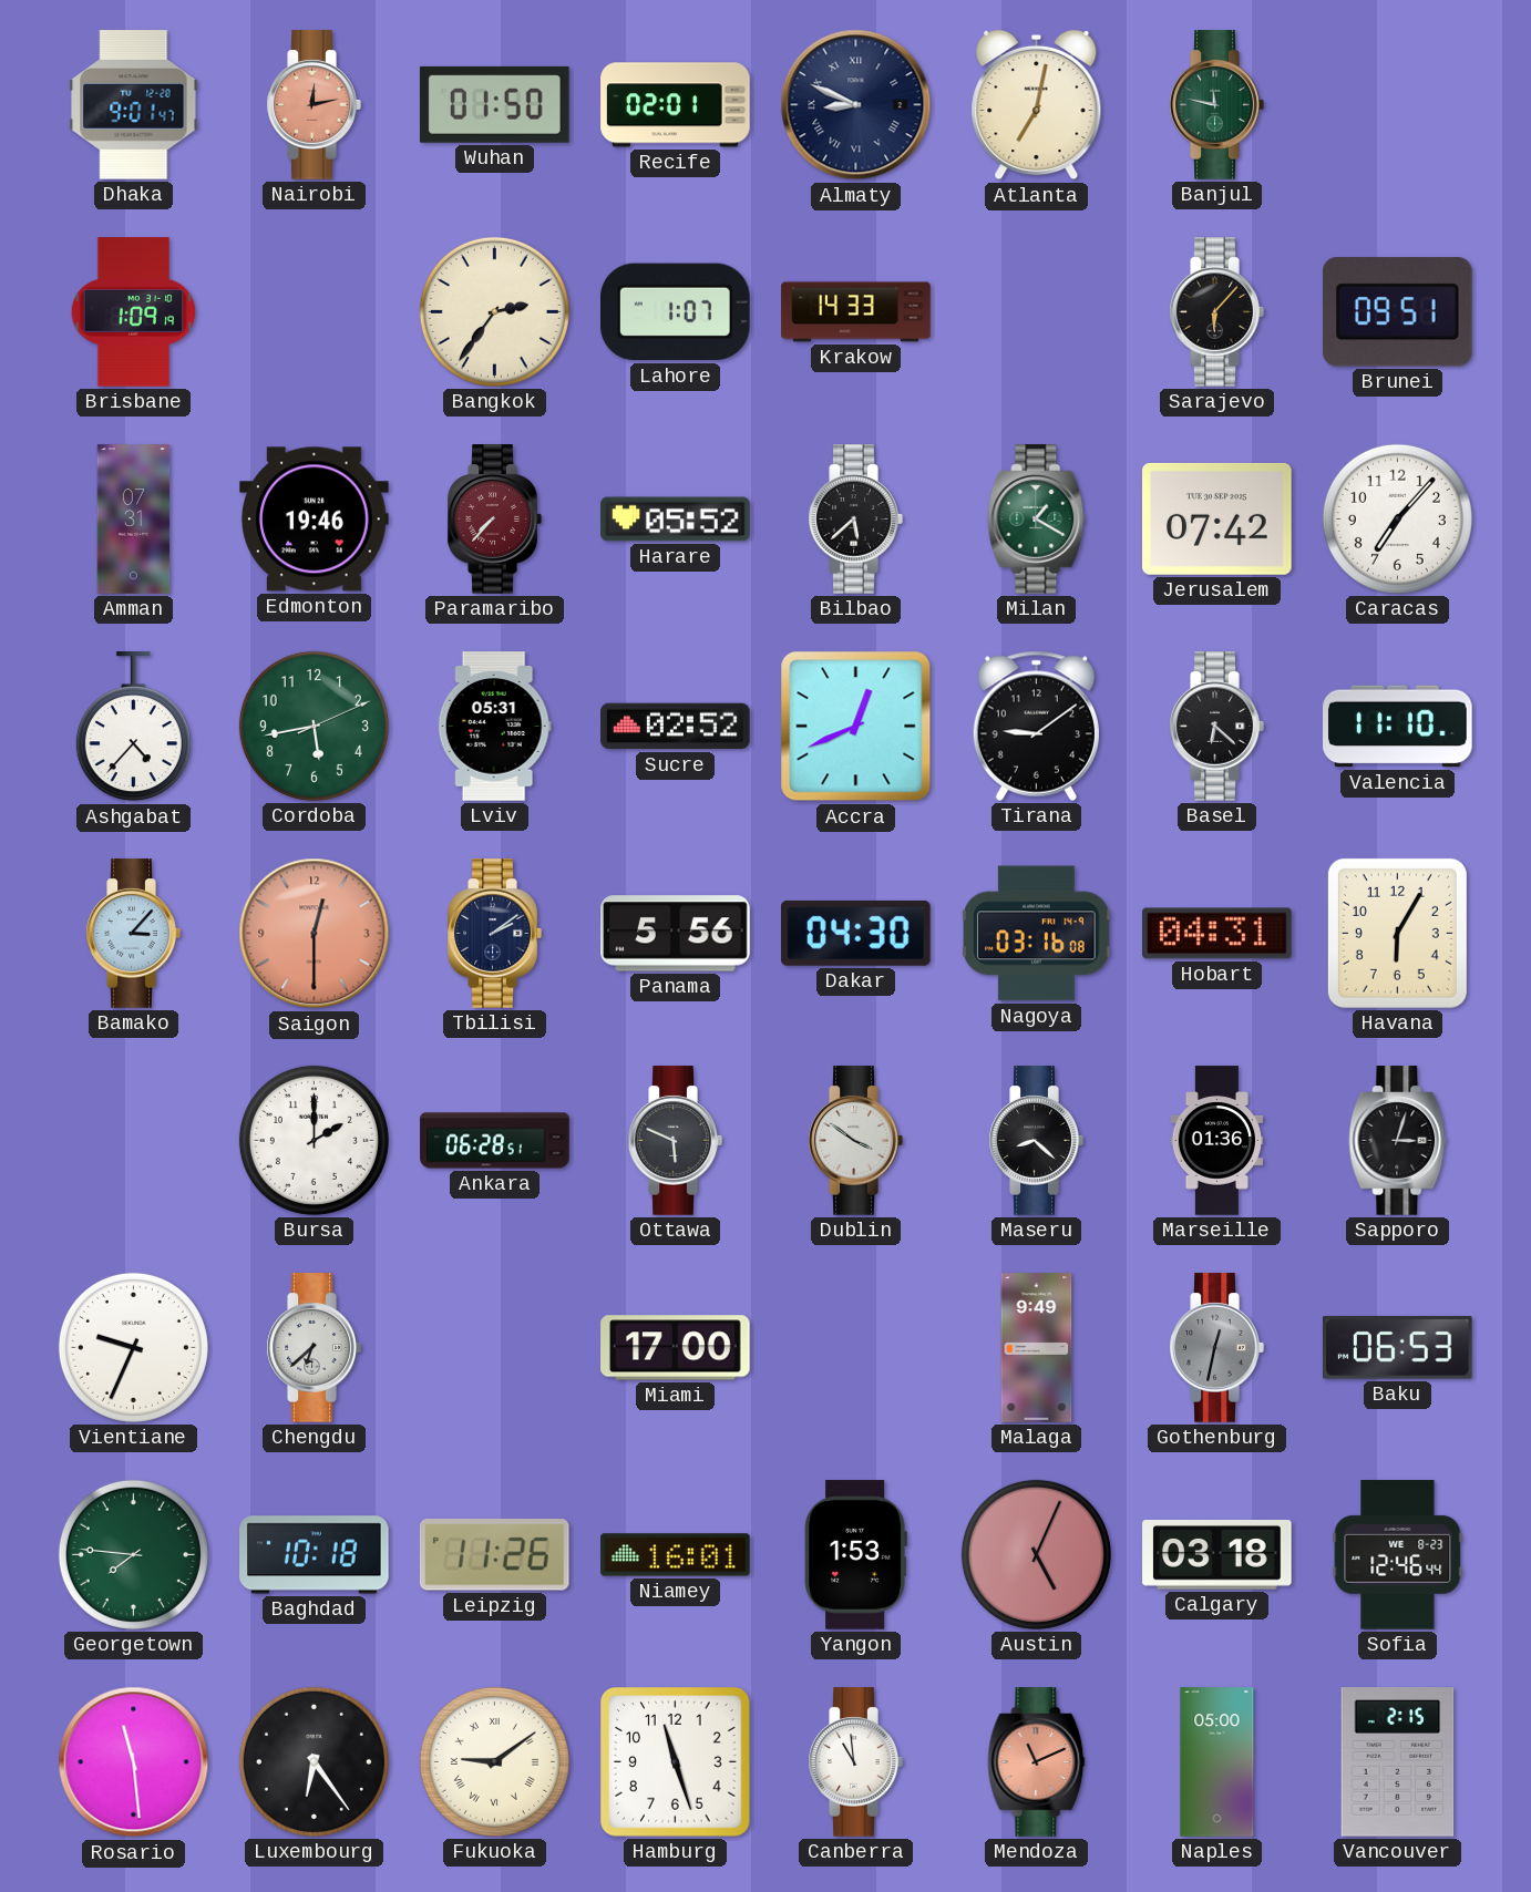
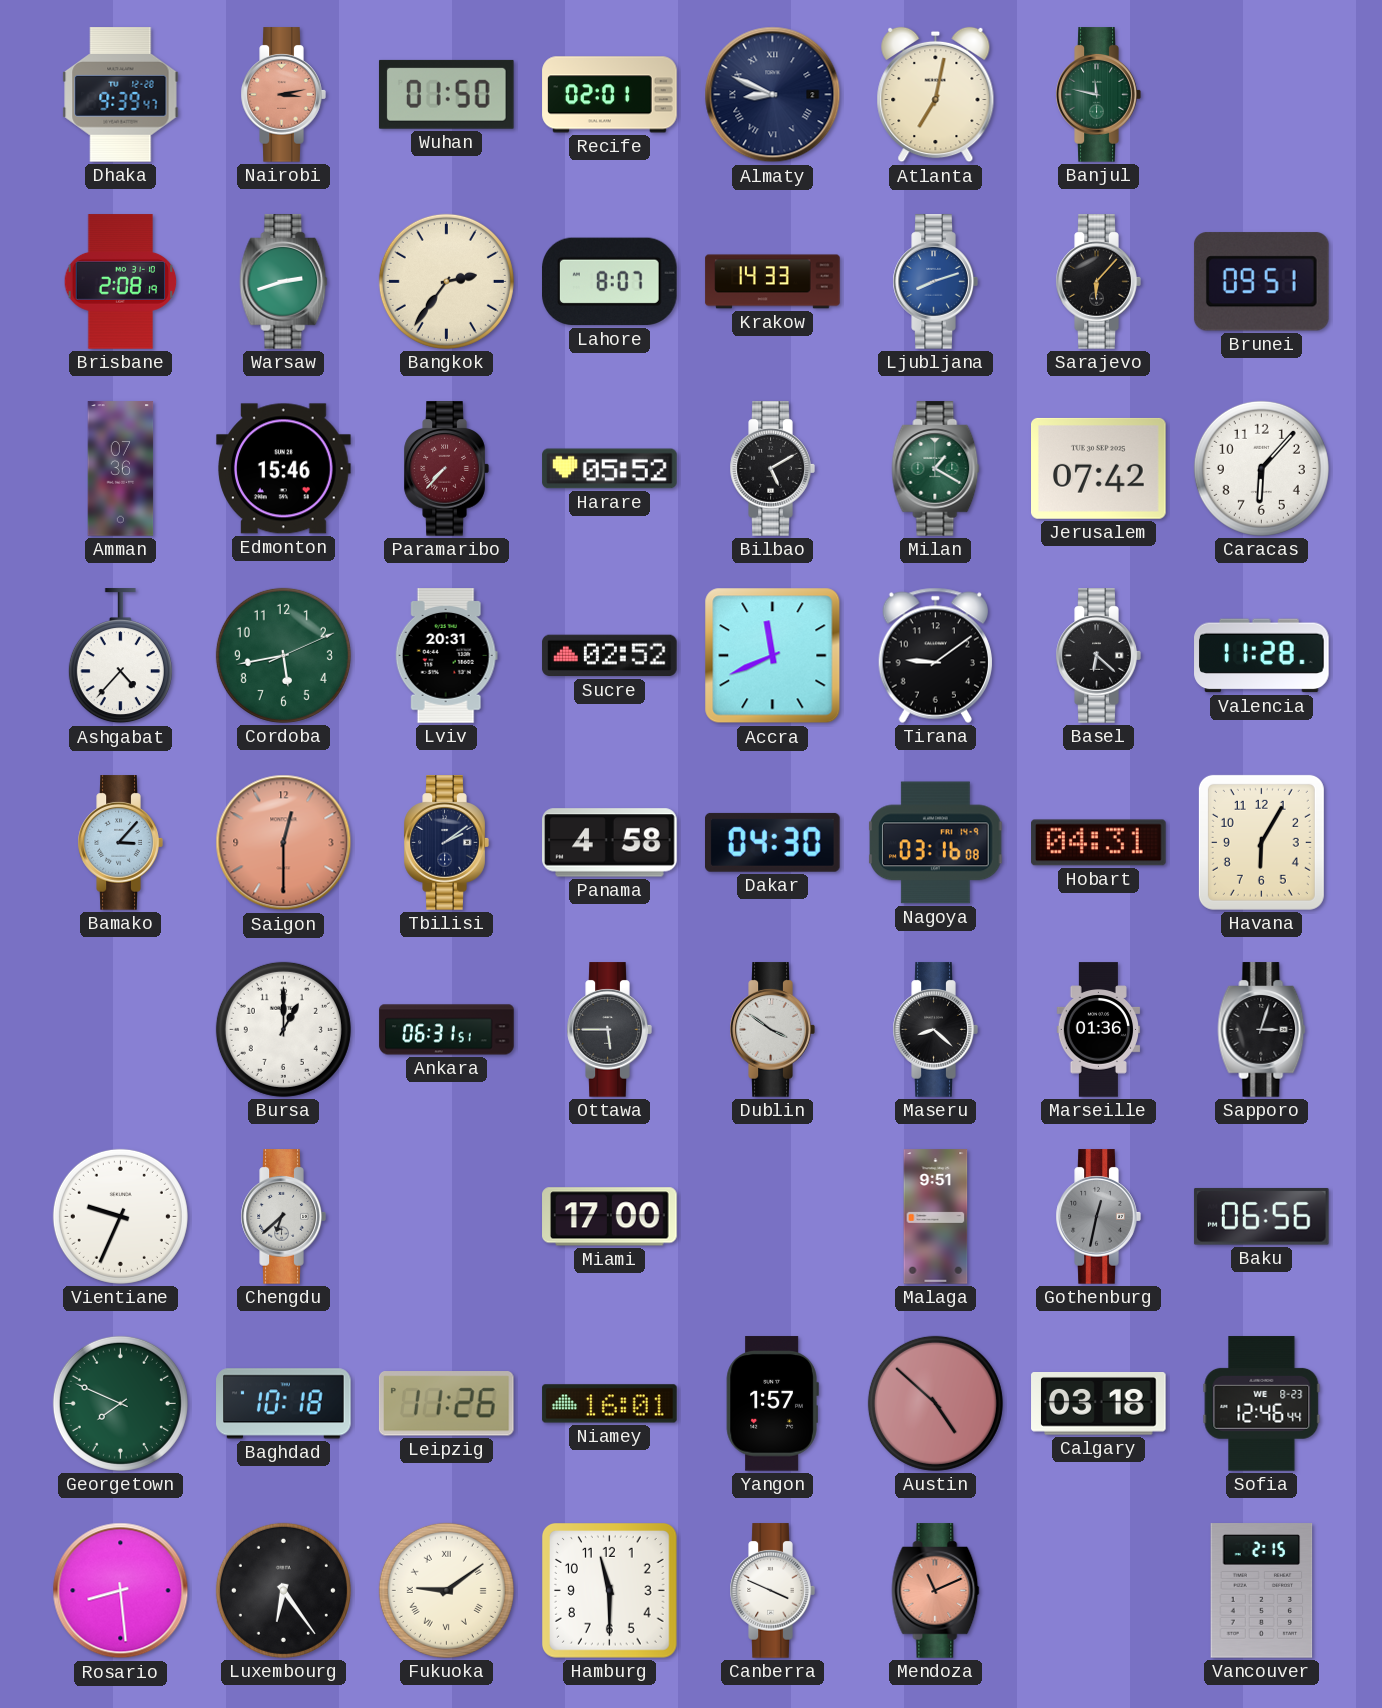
Dhaka: 9:01 -> 9:39
Nairobi: 12:13 -> 3:13
Brisbane: 1:09 -> 2:08
Warsaw: none -> 2:42
Lahore: 1:07 -> 8:07
Ljubljana: none -> 8:12
Amman: 07:31 -> 07:36
Edmonton: 19:46 -> 15:46
Bilbao: 5:38 -> 5:10
Caracas: 7:07 -> 6:07
Lviv: 05:31 -> 20:31
Accra: 12:41 -> 11:41
Valencia: 11:10 -> 11:28
Panama: 5:56 -> 4:58
Bursa: 2:00 -> 1:00
Ankara: 06:28 -> 06:31
Ottawa: 5:49 -> 5:45
Malaga: 9:49 -> 9:51
Baku: 06:53 -> 06:56
Georgetown: 7:46 -> 7:49
Yangon: 1:53 -> 1:57
Austin: 5:04 -> 4:52
Rosario: 11:29 -> 8:29
Hamburg: 11:27 -> 11:30
Canberra: 10:59 -> 3:49
Naples: 05:00 -> none
